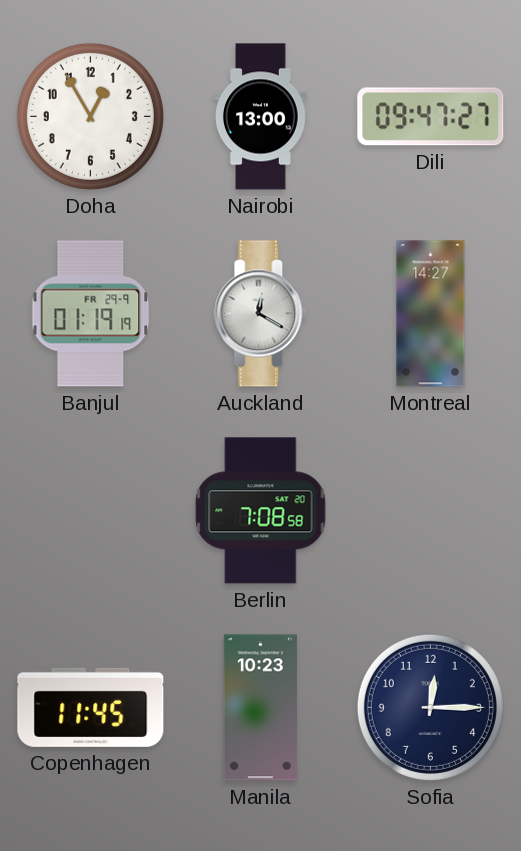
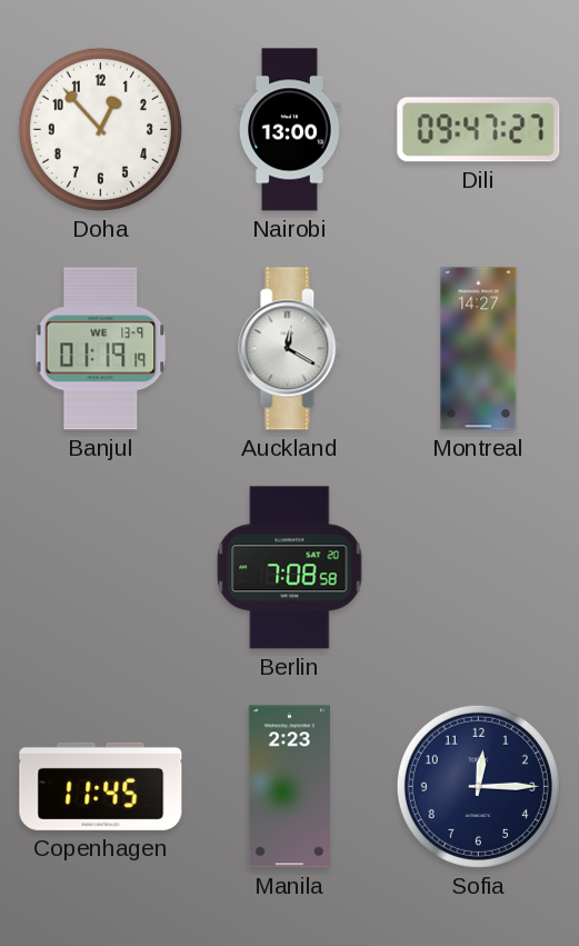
Doha: 12:55 -> 12:53
Banjul date: FR 29-9 -> WE 13-9
Manila: 10:23 -> 2:23
